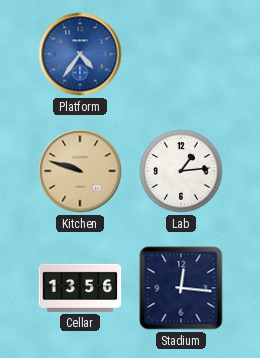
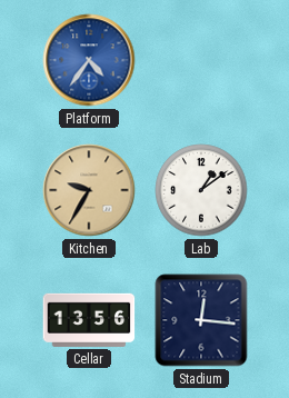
Kitchen: 9:48 -> 9:35
Lab: 1:14 -> 1:09
